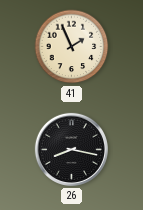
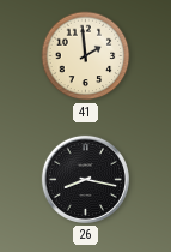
41: 1:56 -> 1:59
